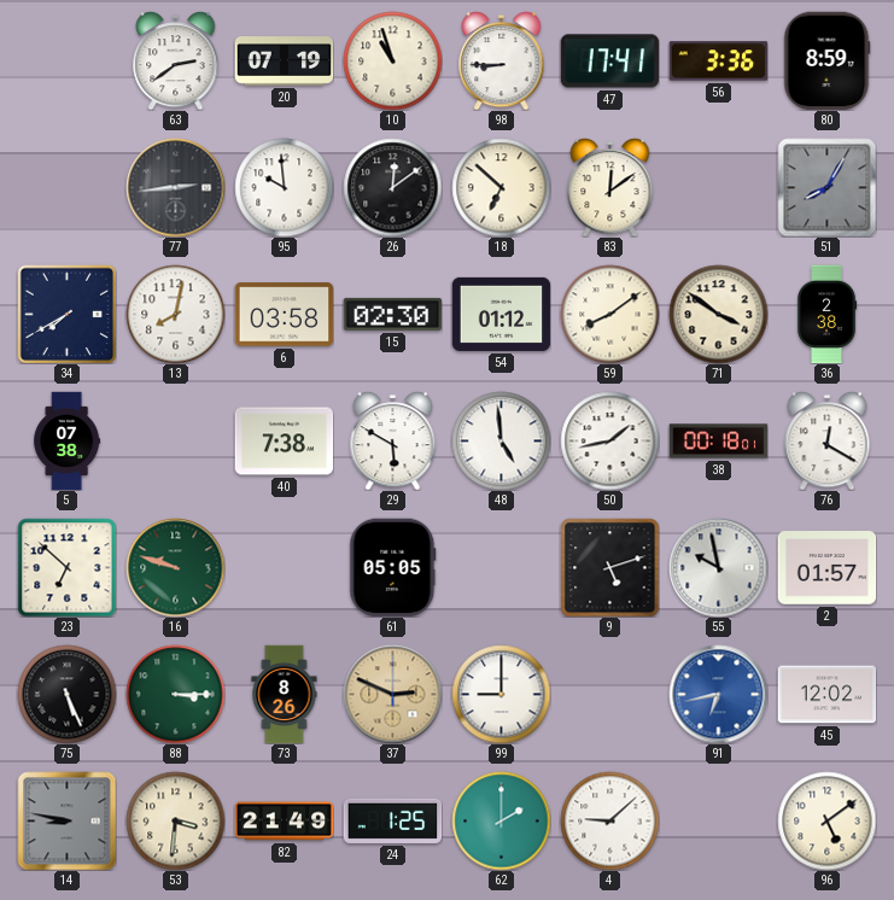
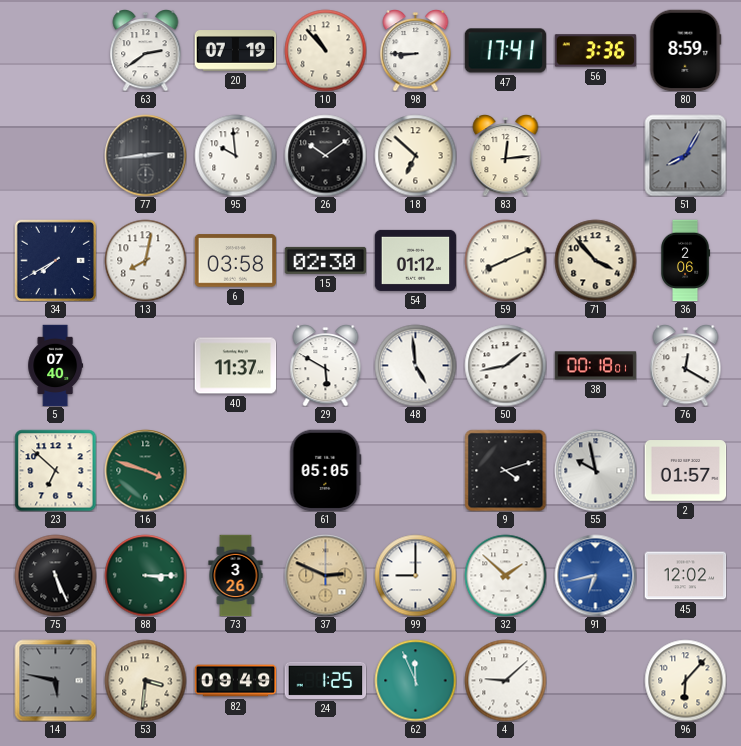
10: 10:57 -> 10:53
26: 12:09 -> 10:09
83: 12:09 -> 12:14
59: 8:09 -> 8:11
71: 3:51 -> 3:53
36: 2:38 -> 2:06
5: 07:38 -> 07:40
40: 7:38 -> 11:37
16: 9:48 -> 3:48
9: 5:12 -> 4:12
73: 8:26 -> 3:26
32: none -> 1:52
14: 8:47 -> 5:47
82: 21:49 -> 09:49
62: 2:00 -> 11:56
96: 5:09 -> 6:07
